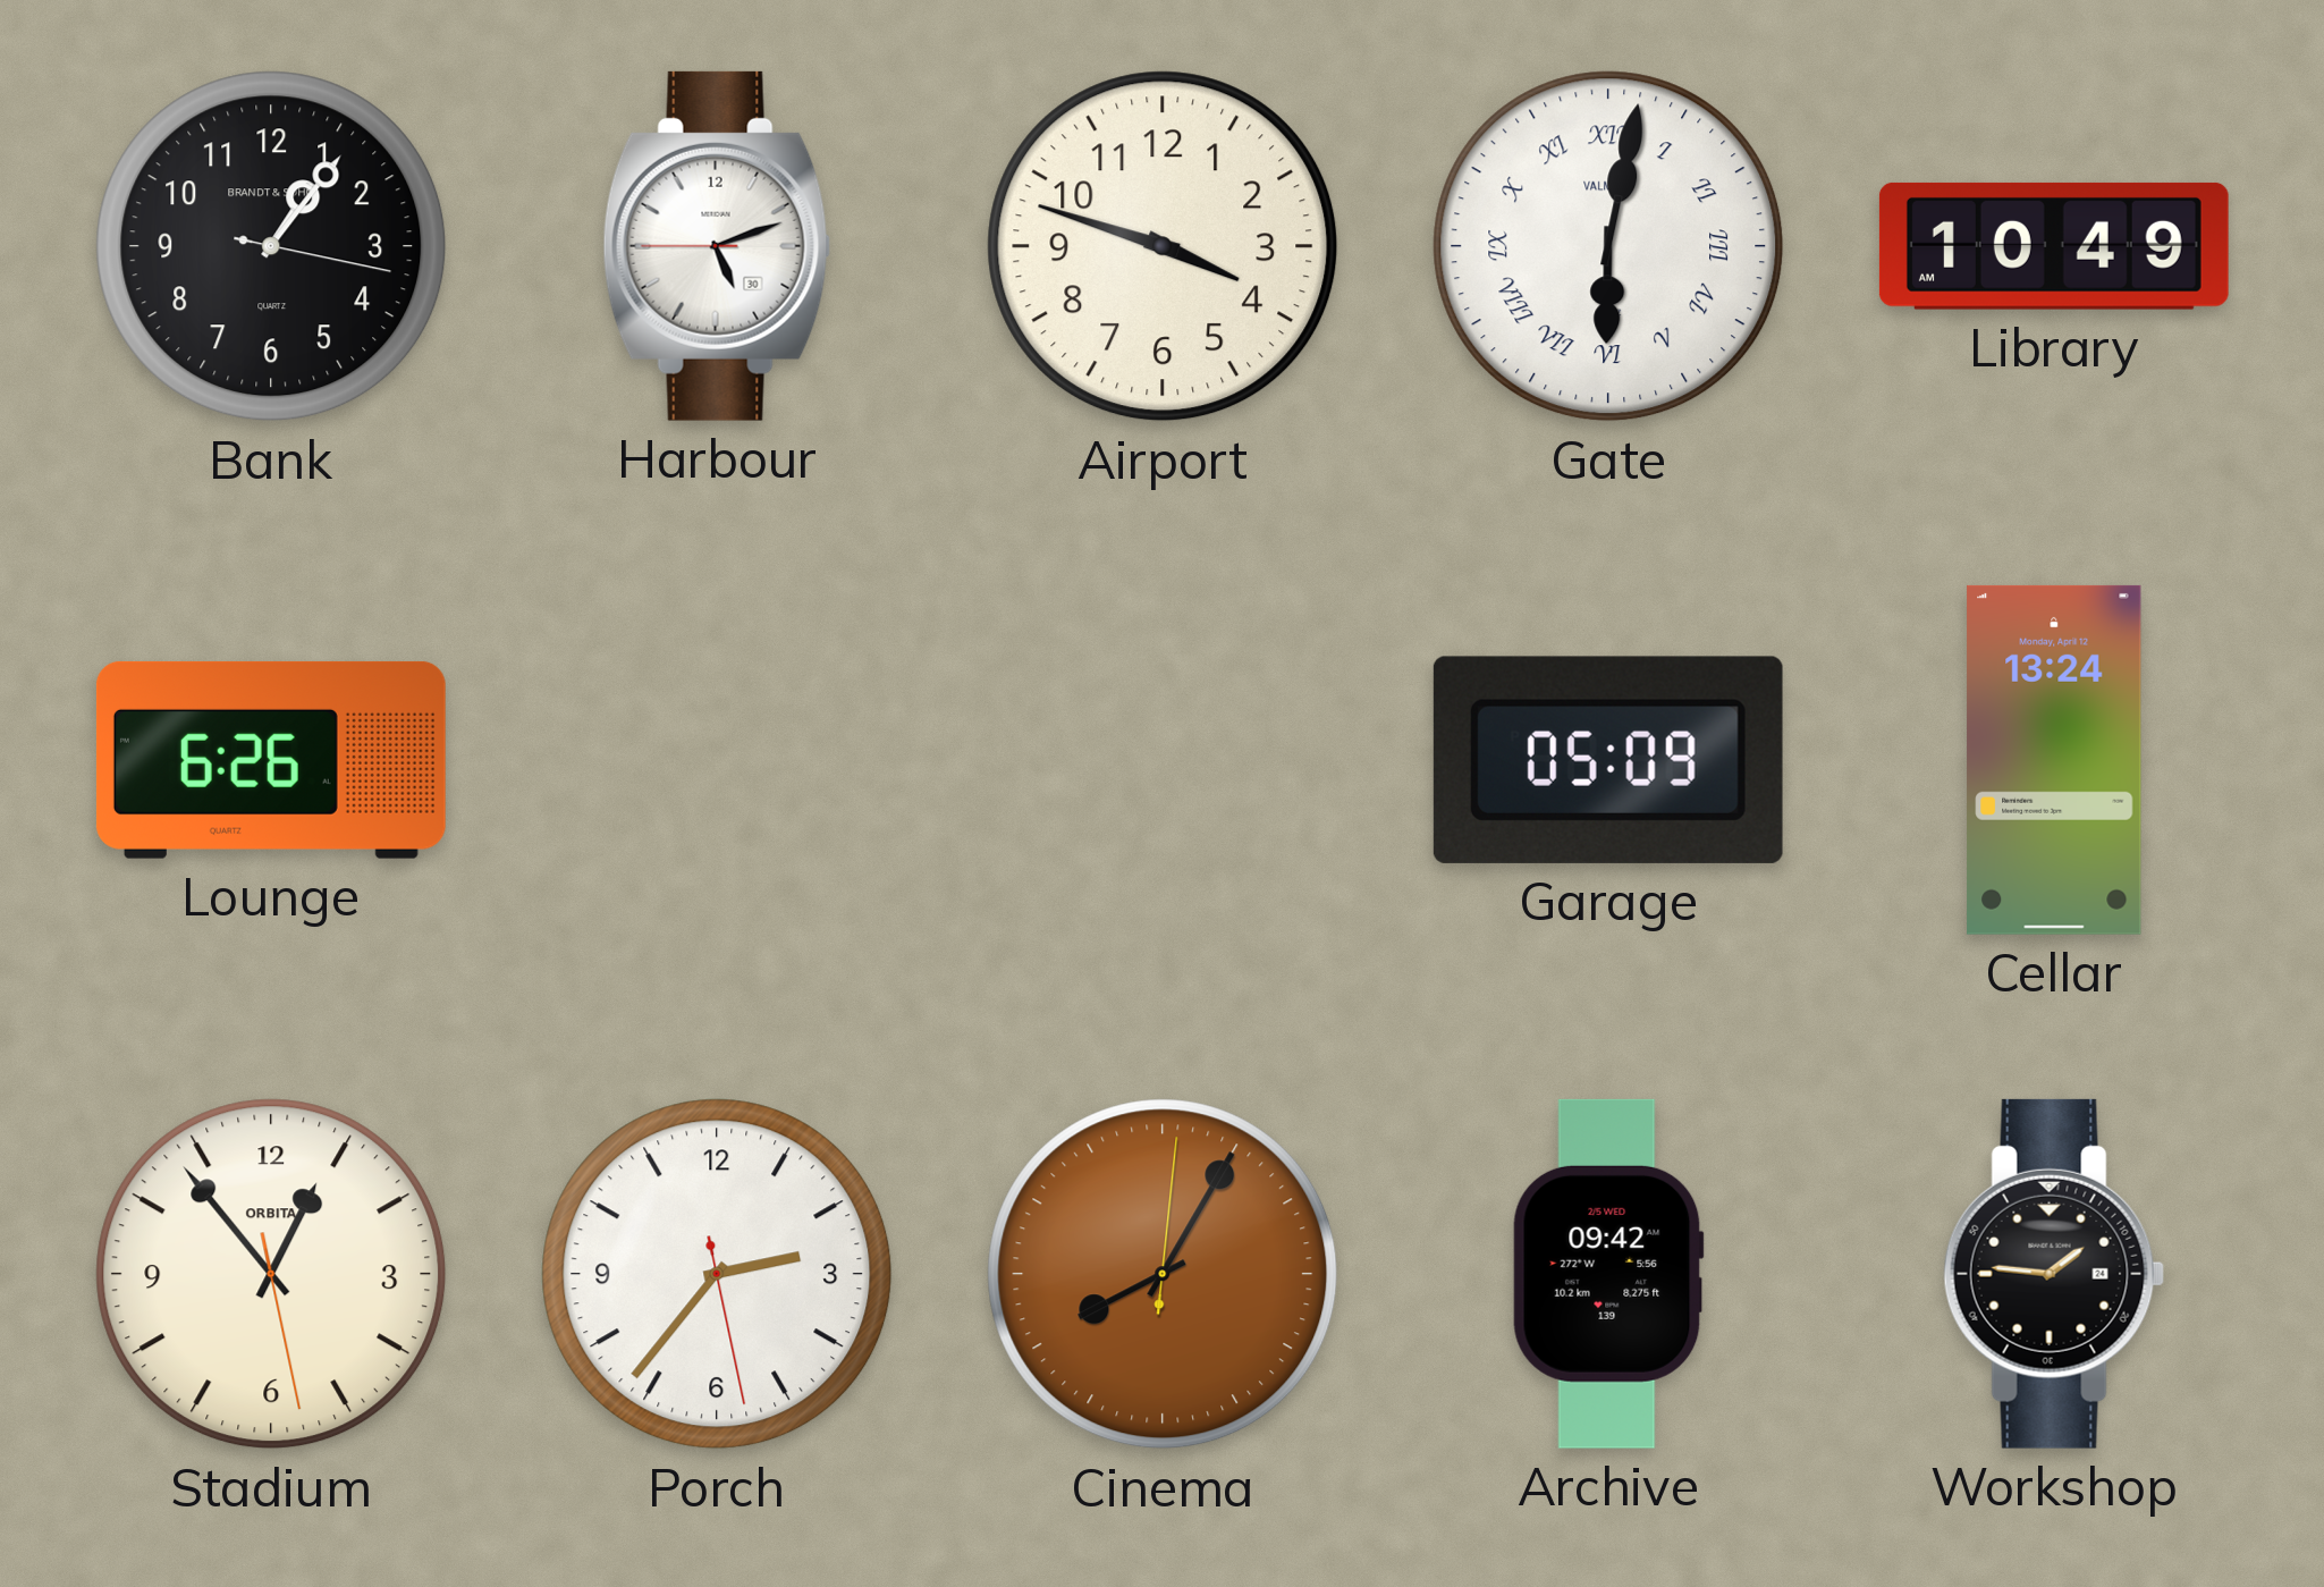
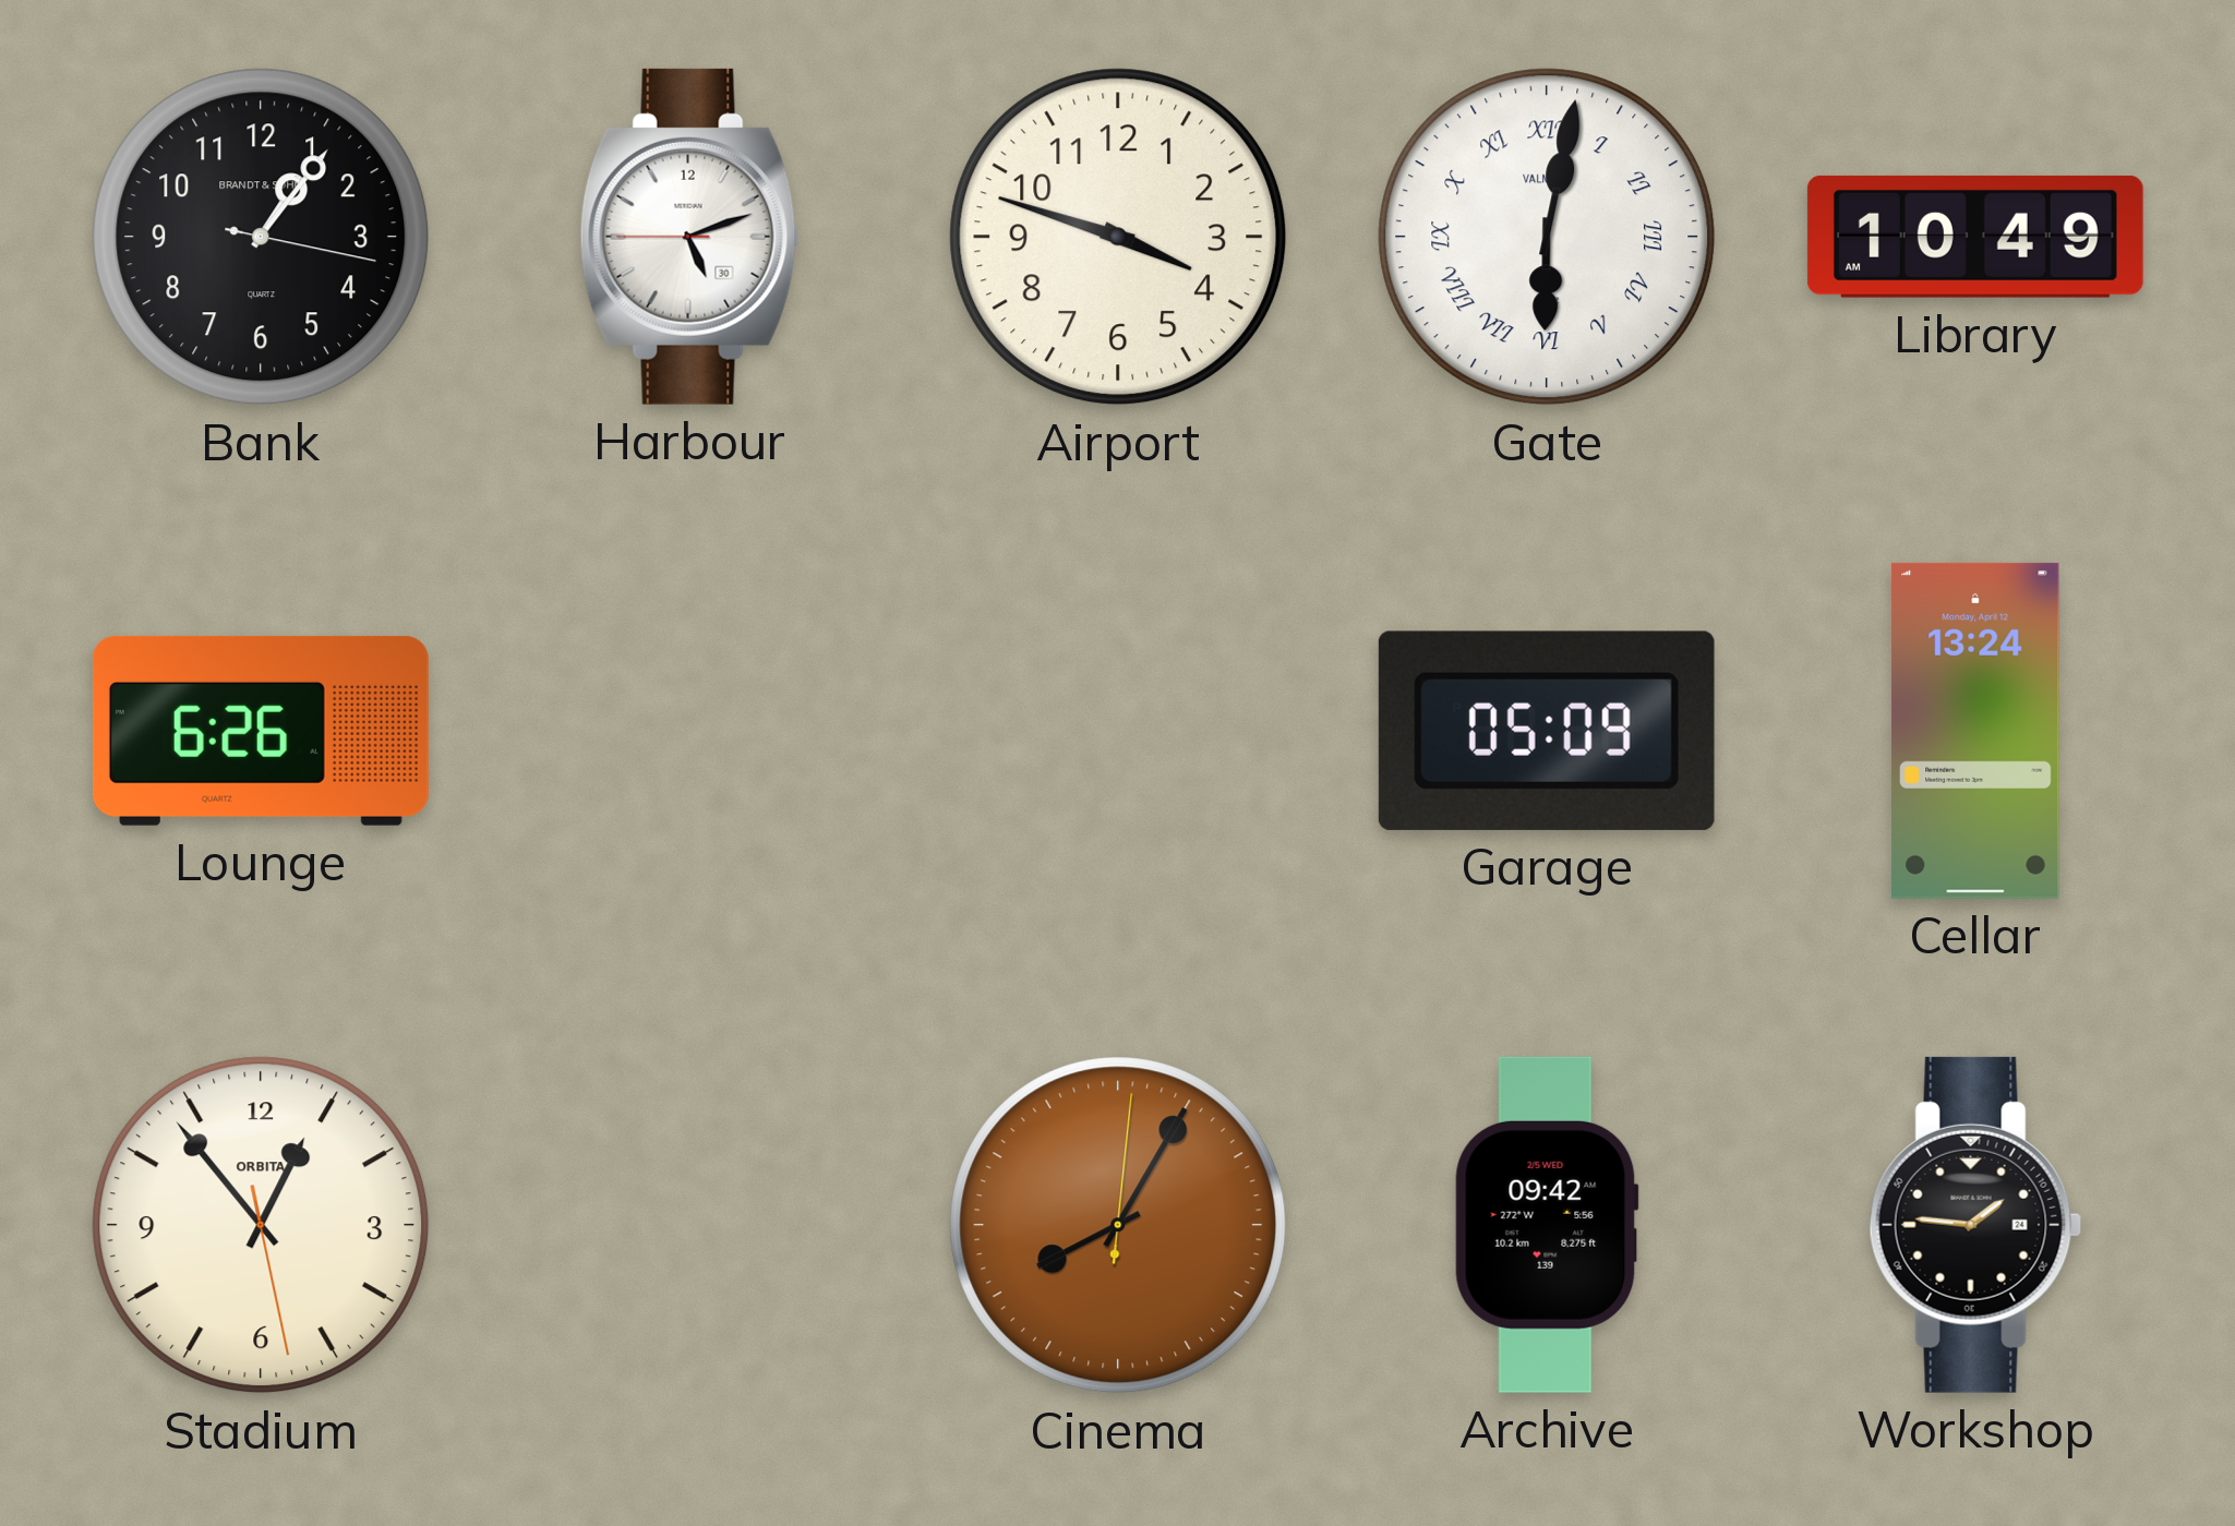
Porch: 2:36 -> none
